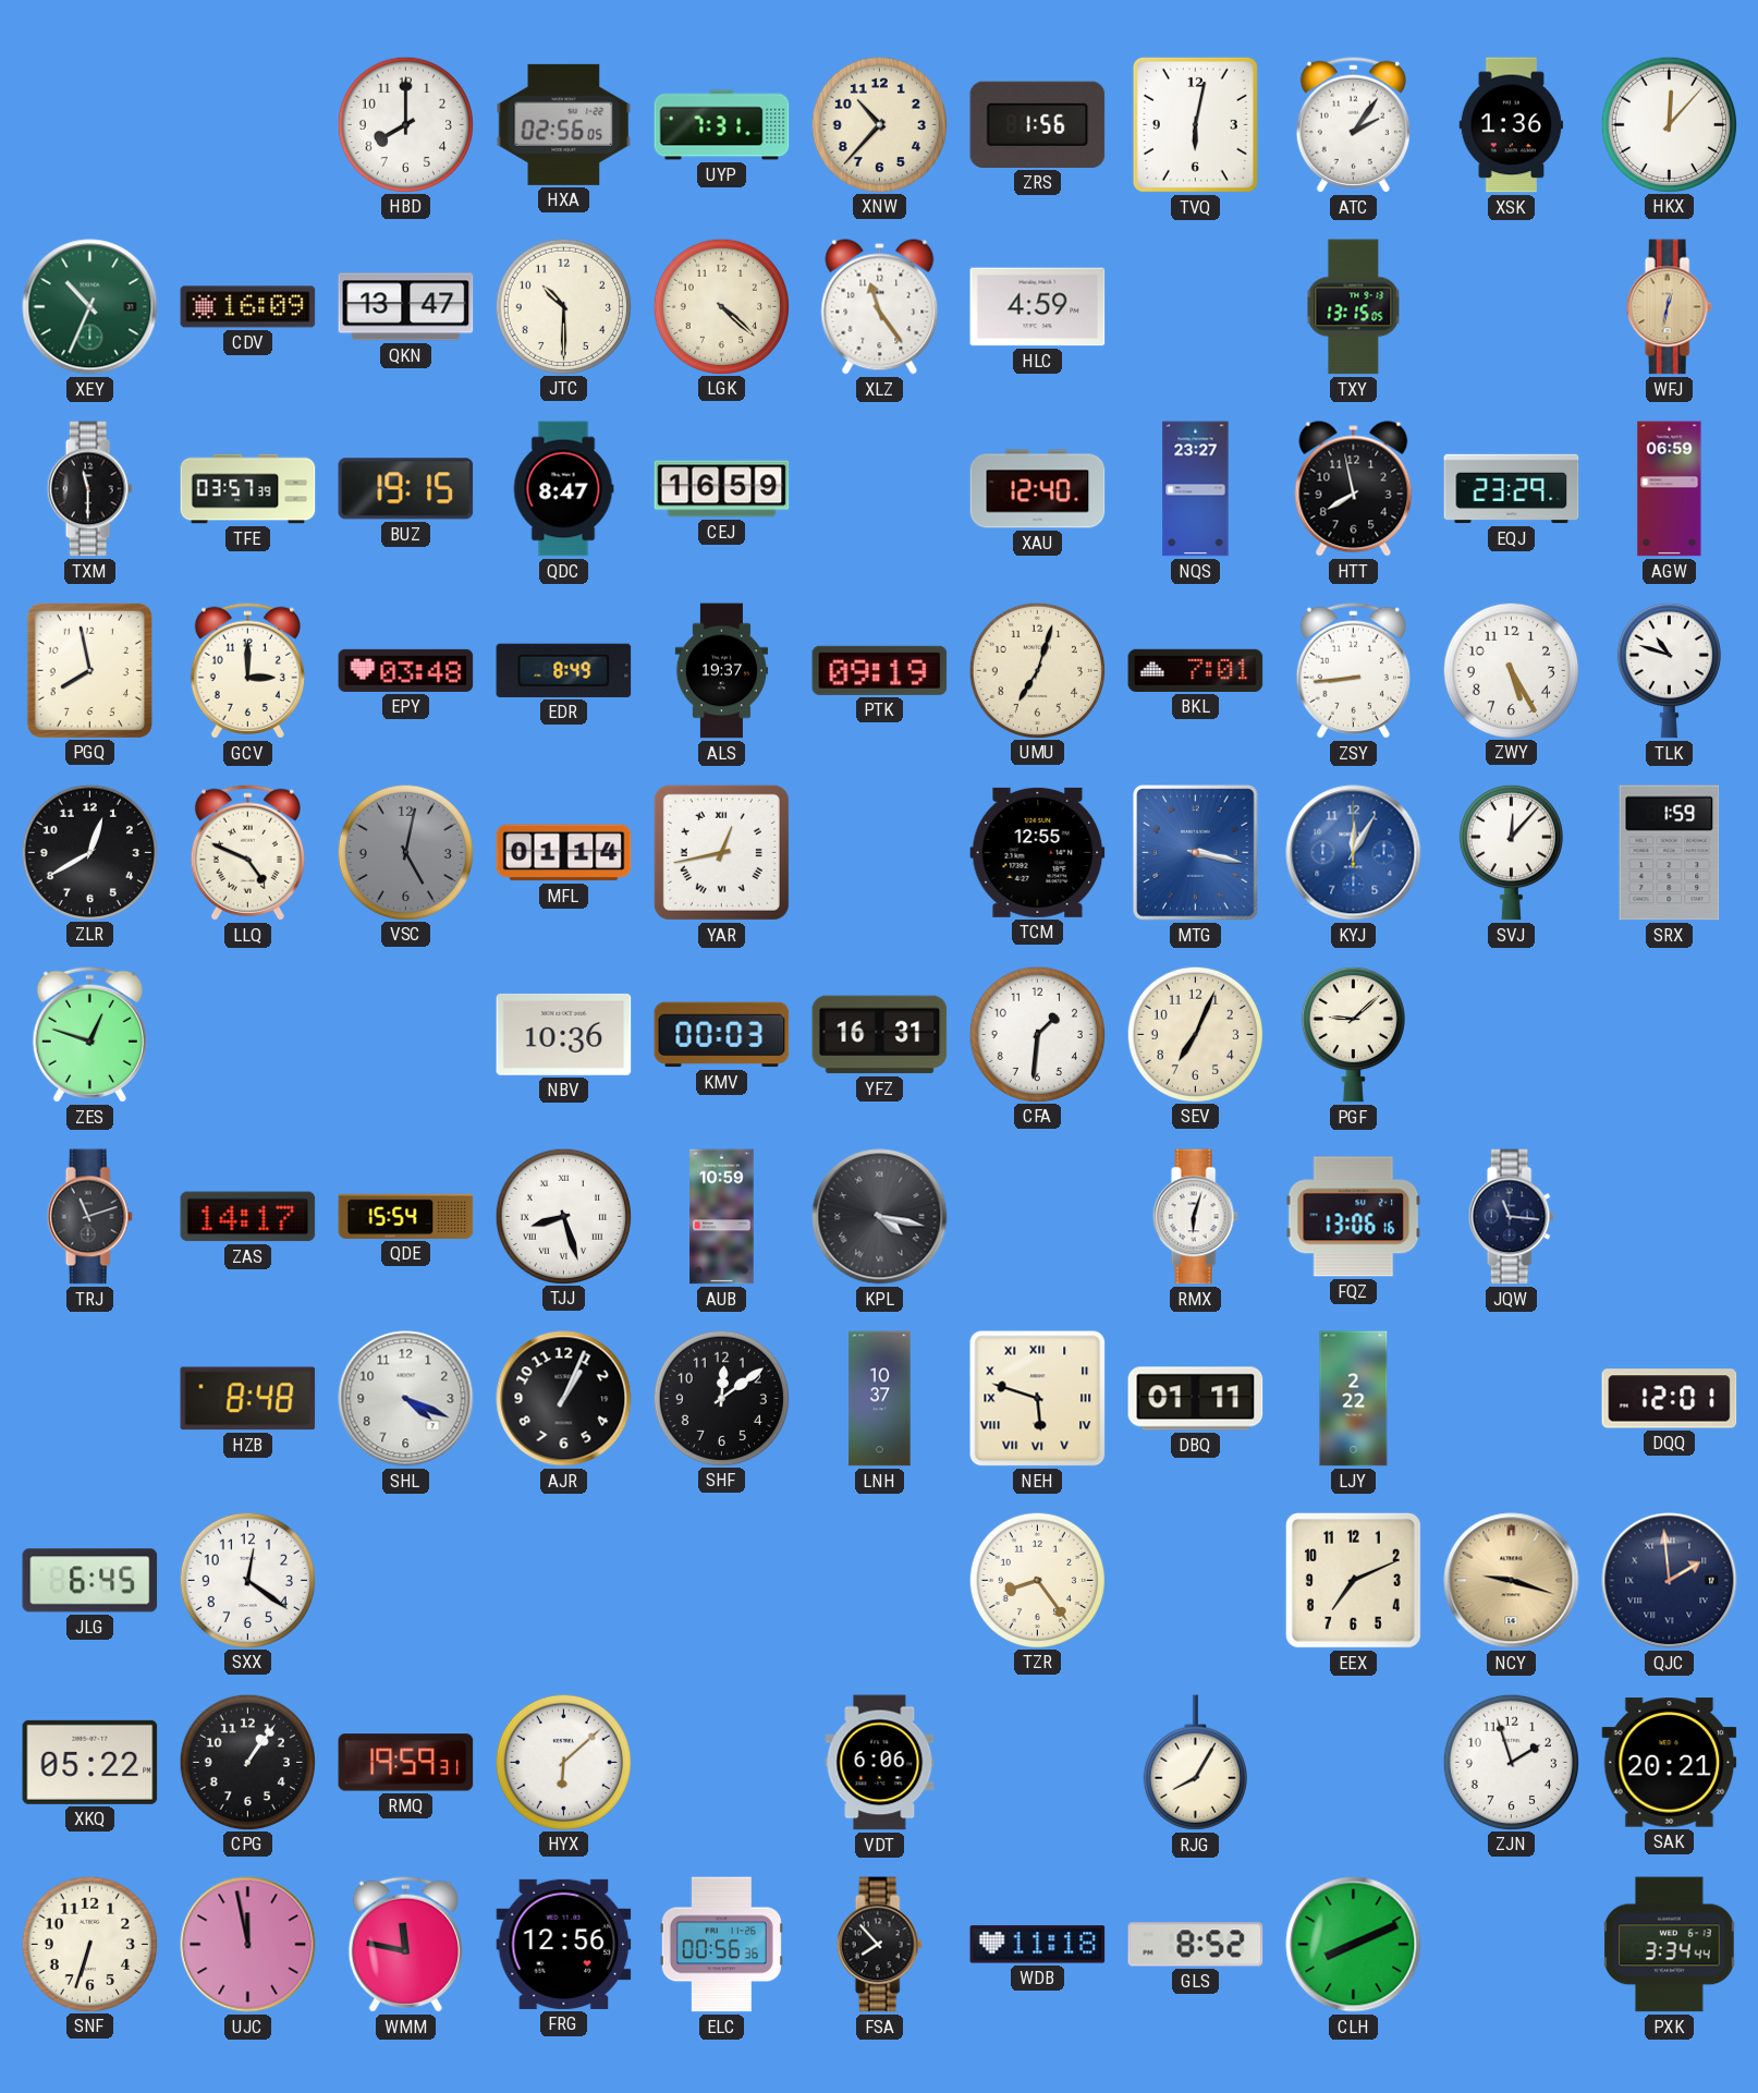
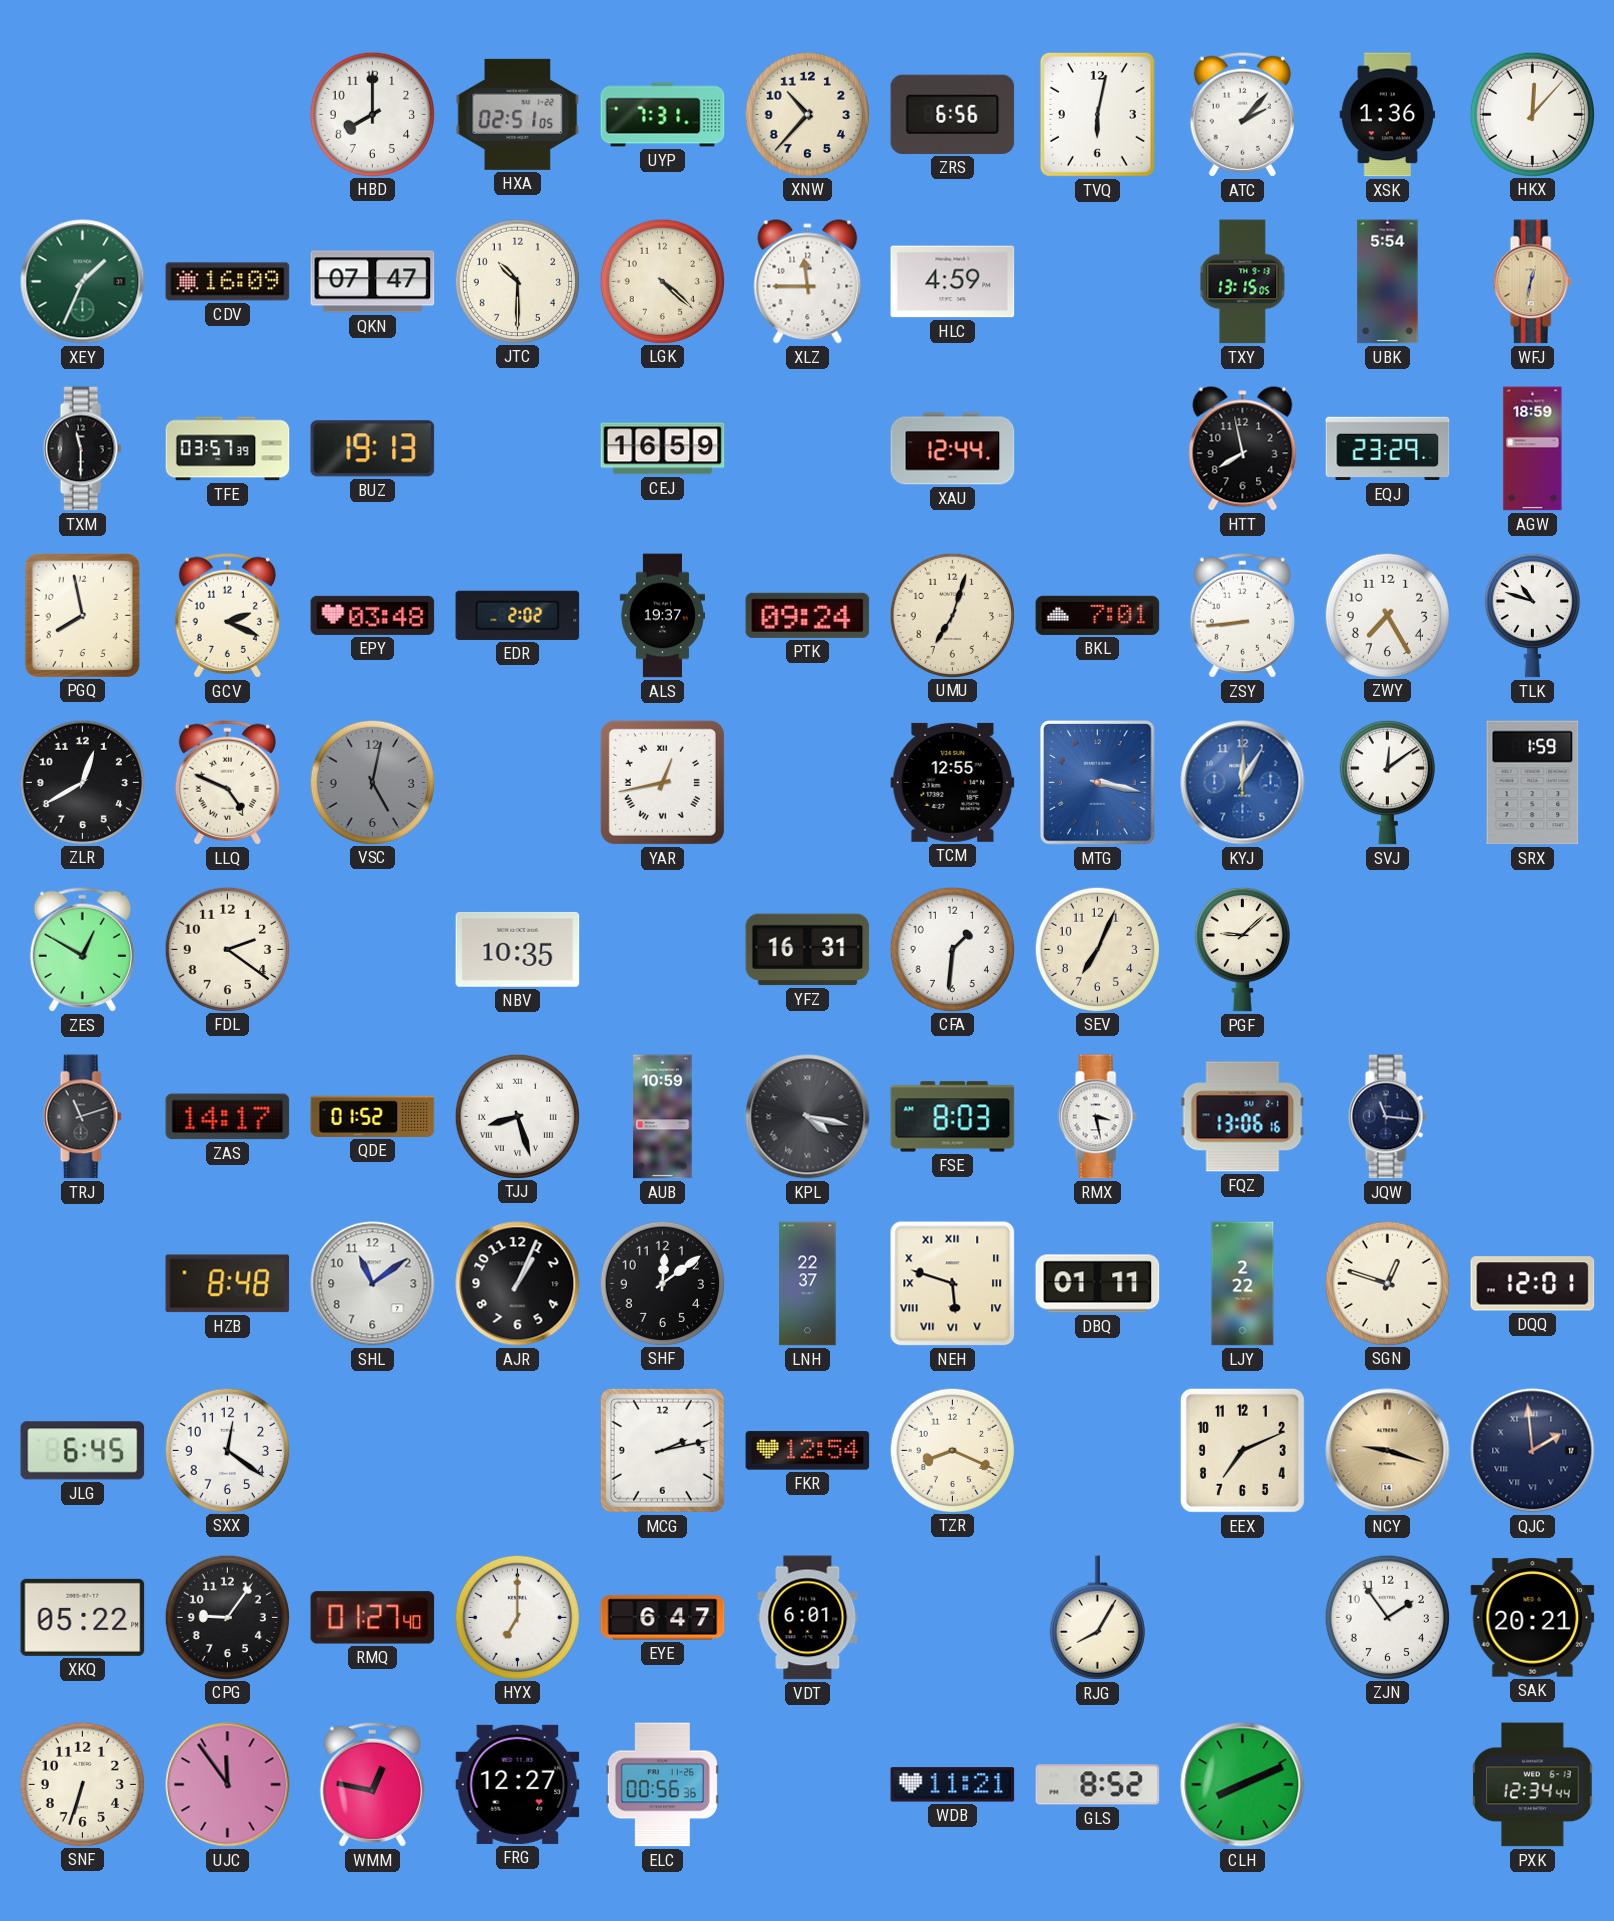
HXA: 02:56 -> 02:51
ZRS: 1:56 -> 6:56
ATC: 2:06 -> 2:07
XEY: 10:34 -> 1:34
QKN: 13:47 -> 07:47
XLZ: 11:24 -> 11:45
UBK: none -> 5:54
BUZ: 19:15 -> 19:13
QDC: 8:47 -> none
XAU: 12:40 -> 12:44
NQS: 23:27 -> none
AGW: 06:59 -> 18:59
GCV: 3:00 -> 2:19
EDR: 8:49 -> 2:02
PTK: 09:19 -> 09:24
ZWY: 5:25 -> 7:25
MFL: 01:14 -> none
SVJ: 12:07 -> 12:09
ZES: 12:48 -> 12:50
FDL: none -> 2:21
NBV: 10:36 -> 10:35
KMV: 00:03 -> none
QDE: 15:54 -> 01:52
FSE: none -> 8:03
RMX: 6:03 -> 3:28
SHL: 4:19 -> 11:09
LNH: 10:37 -> 22:37
SGN: none -> 12:48
MCG: none -> 2:13
FKR: none -> 12:54
TZR: 8:24 -> 8:19
CPG: 1:06 -> 9:06
RMQ: 19:59 -> 01:27
HYX: 6:08 -> 7:00
EYE: none -> 6:47
VDT: 6:06 -> 6:01
ZJN: 1:57 -> 1:54
UJC: 11:58 -> 11:54
WMM: 11:47 -> 12:47
FRG: 12:56 -> 12:27
FSA: 7:53 -> none
WDB: 11:18 -> 11:21
PXK: 3:34 -> 12:34
